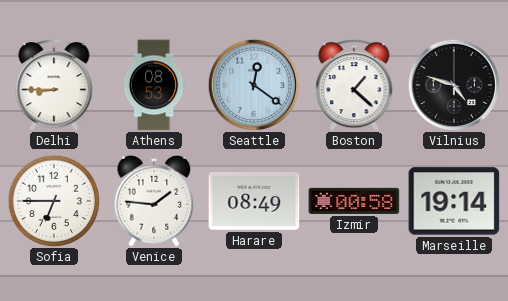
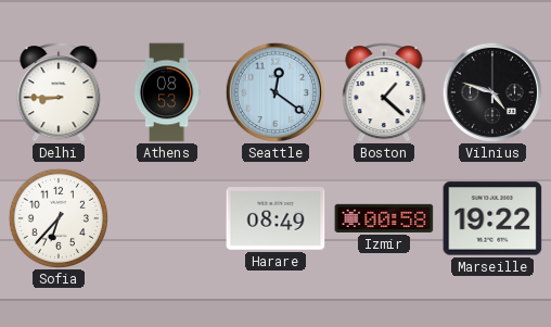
Sofia: 6:45 -> 6:37
Venice: 1:46 -> none
Marseille: 19:14 -> 19:22
